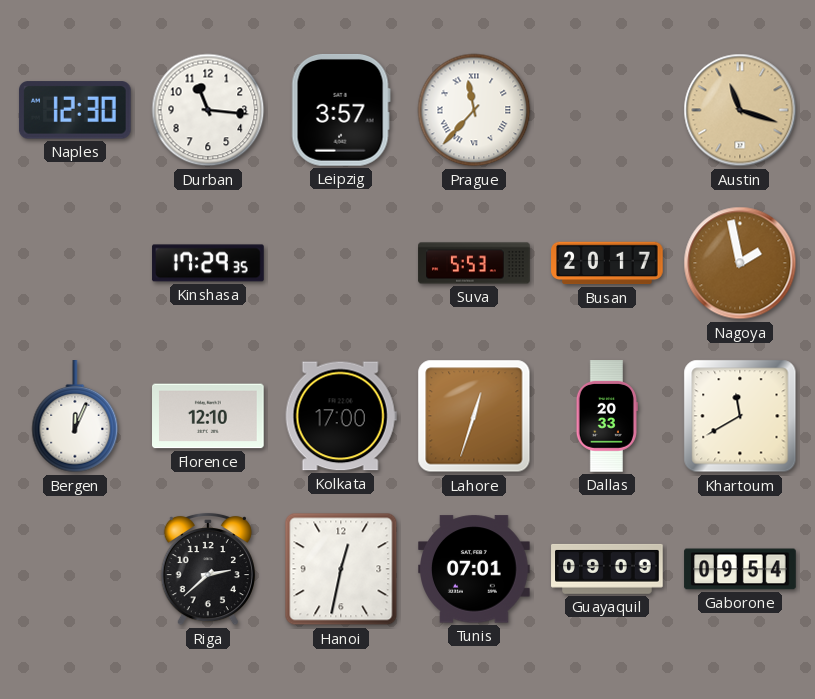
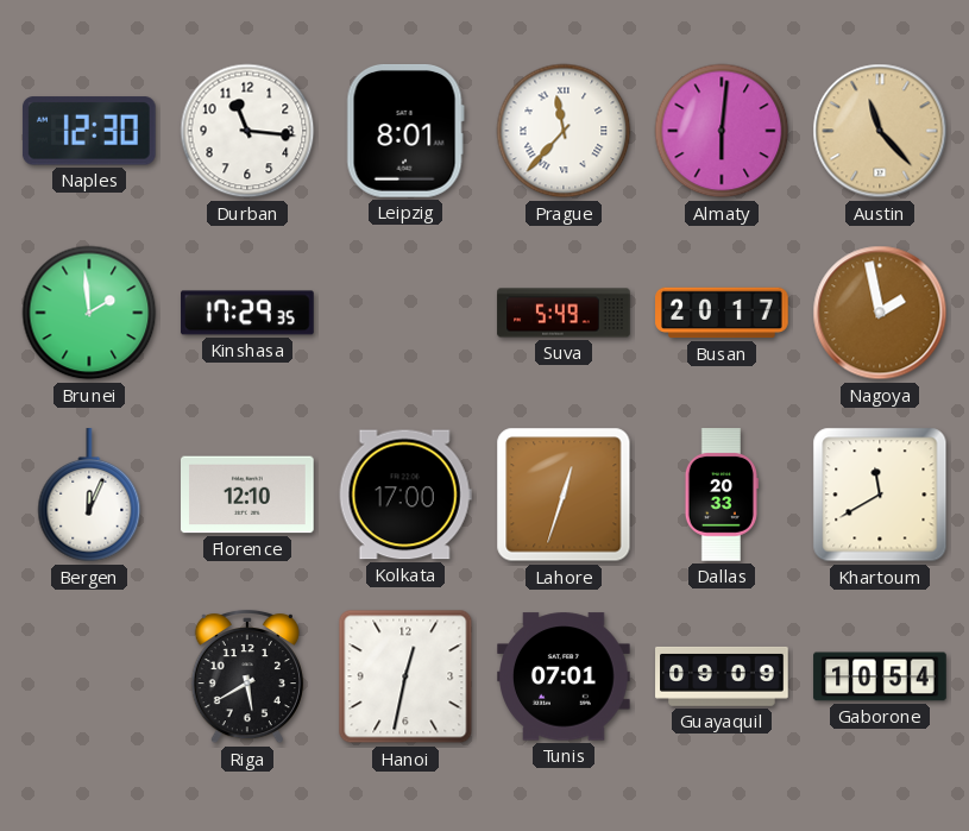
Leipzig: 3:57 -> 8:01
Almaty: none -> 6:01
Austin: 11:18 -> 11:23
Brunei: none -> 1:59
Suva: 5:53 -> 5:49
Riga: 2:38 -> 5:40
Gaborone: 09:54 -> 10:54
